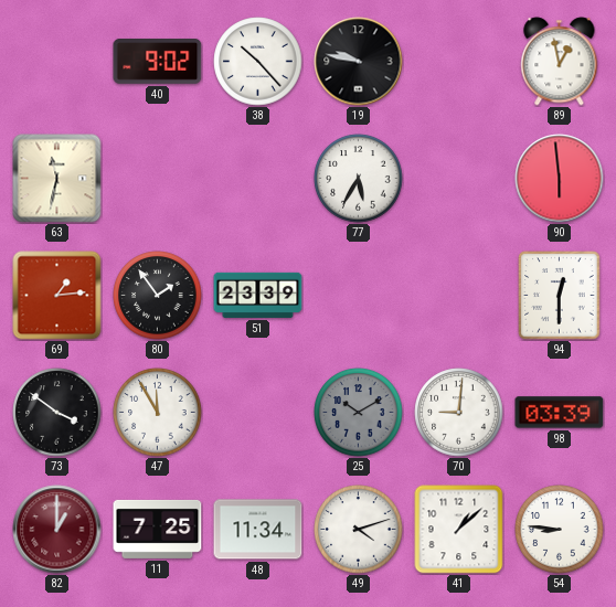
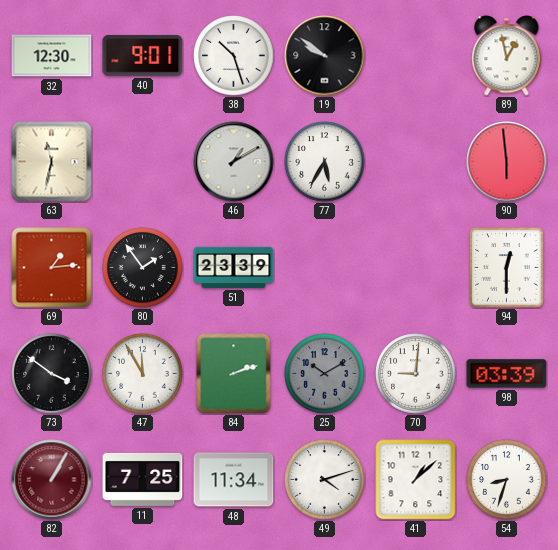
32: none -> 12:30
40: 9:02 -> 9:01
38: 10:23 -> 10:27
19: 9:47 -> 9:51
46: none -> 1:10
84: none -> 2:12
82: 1:00 -> 1:05
54: 8:46 -> 8:33
